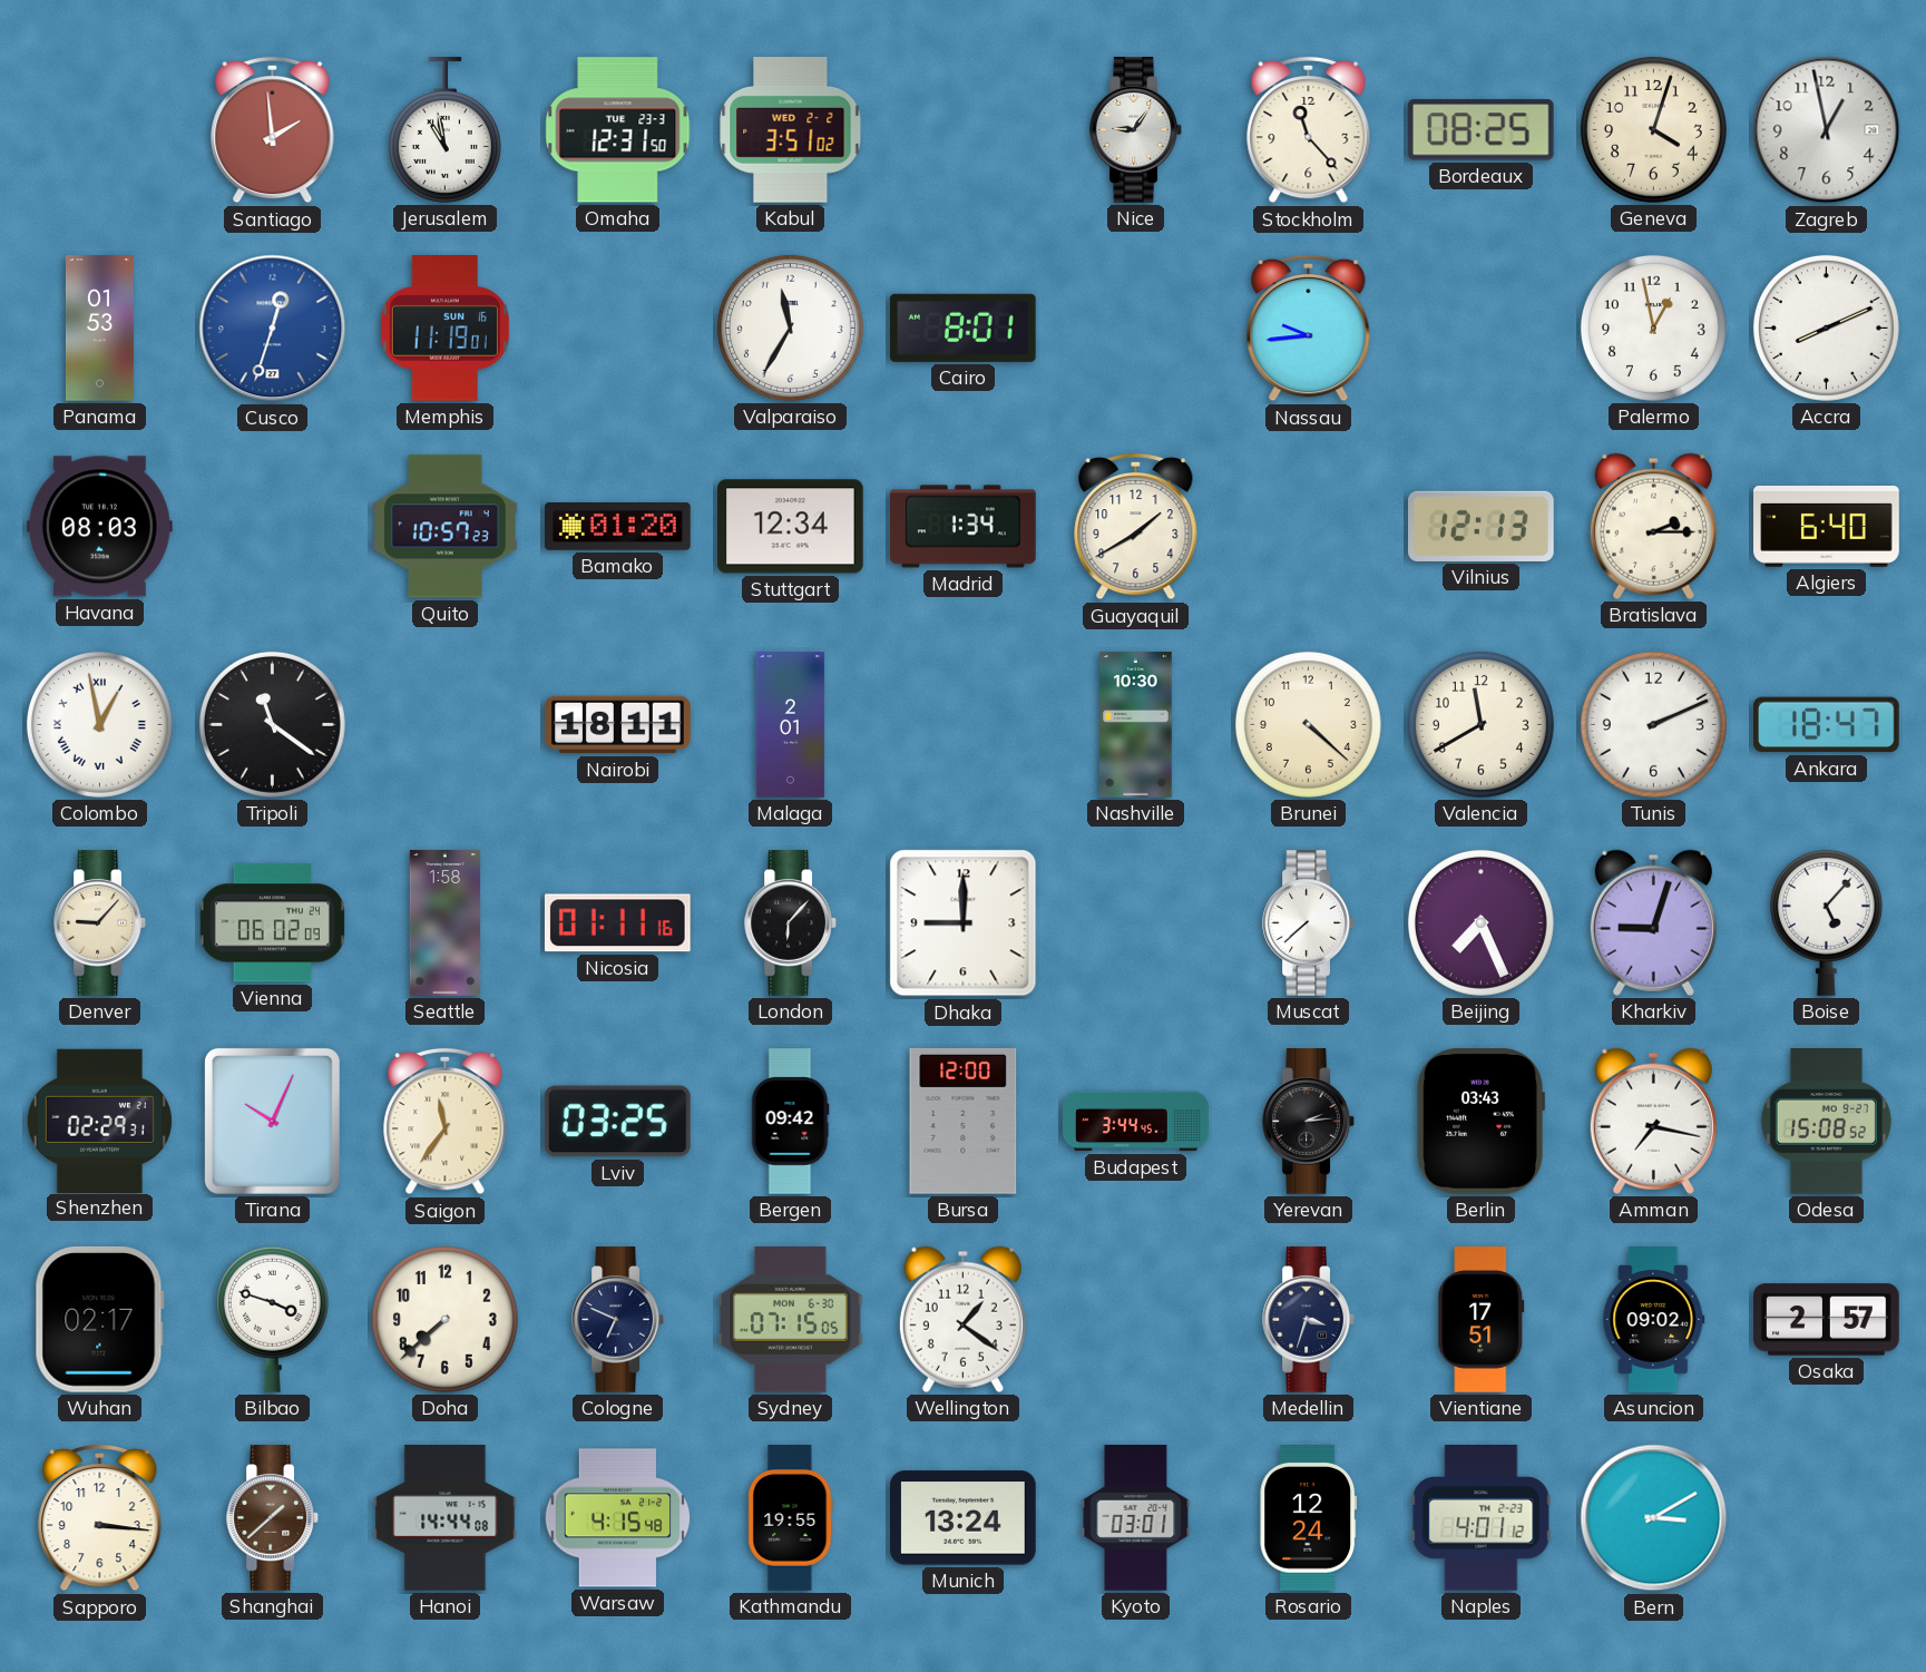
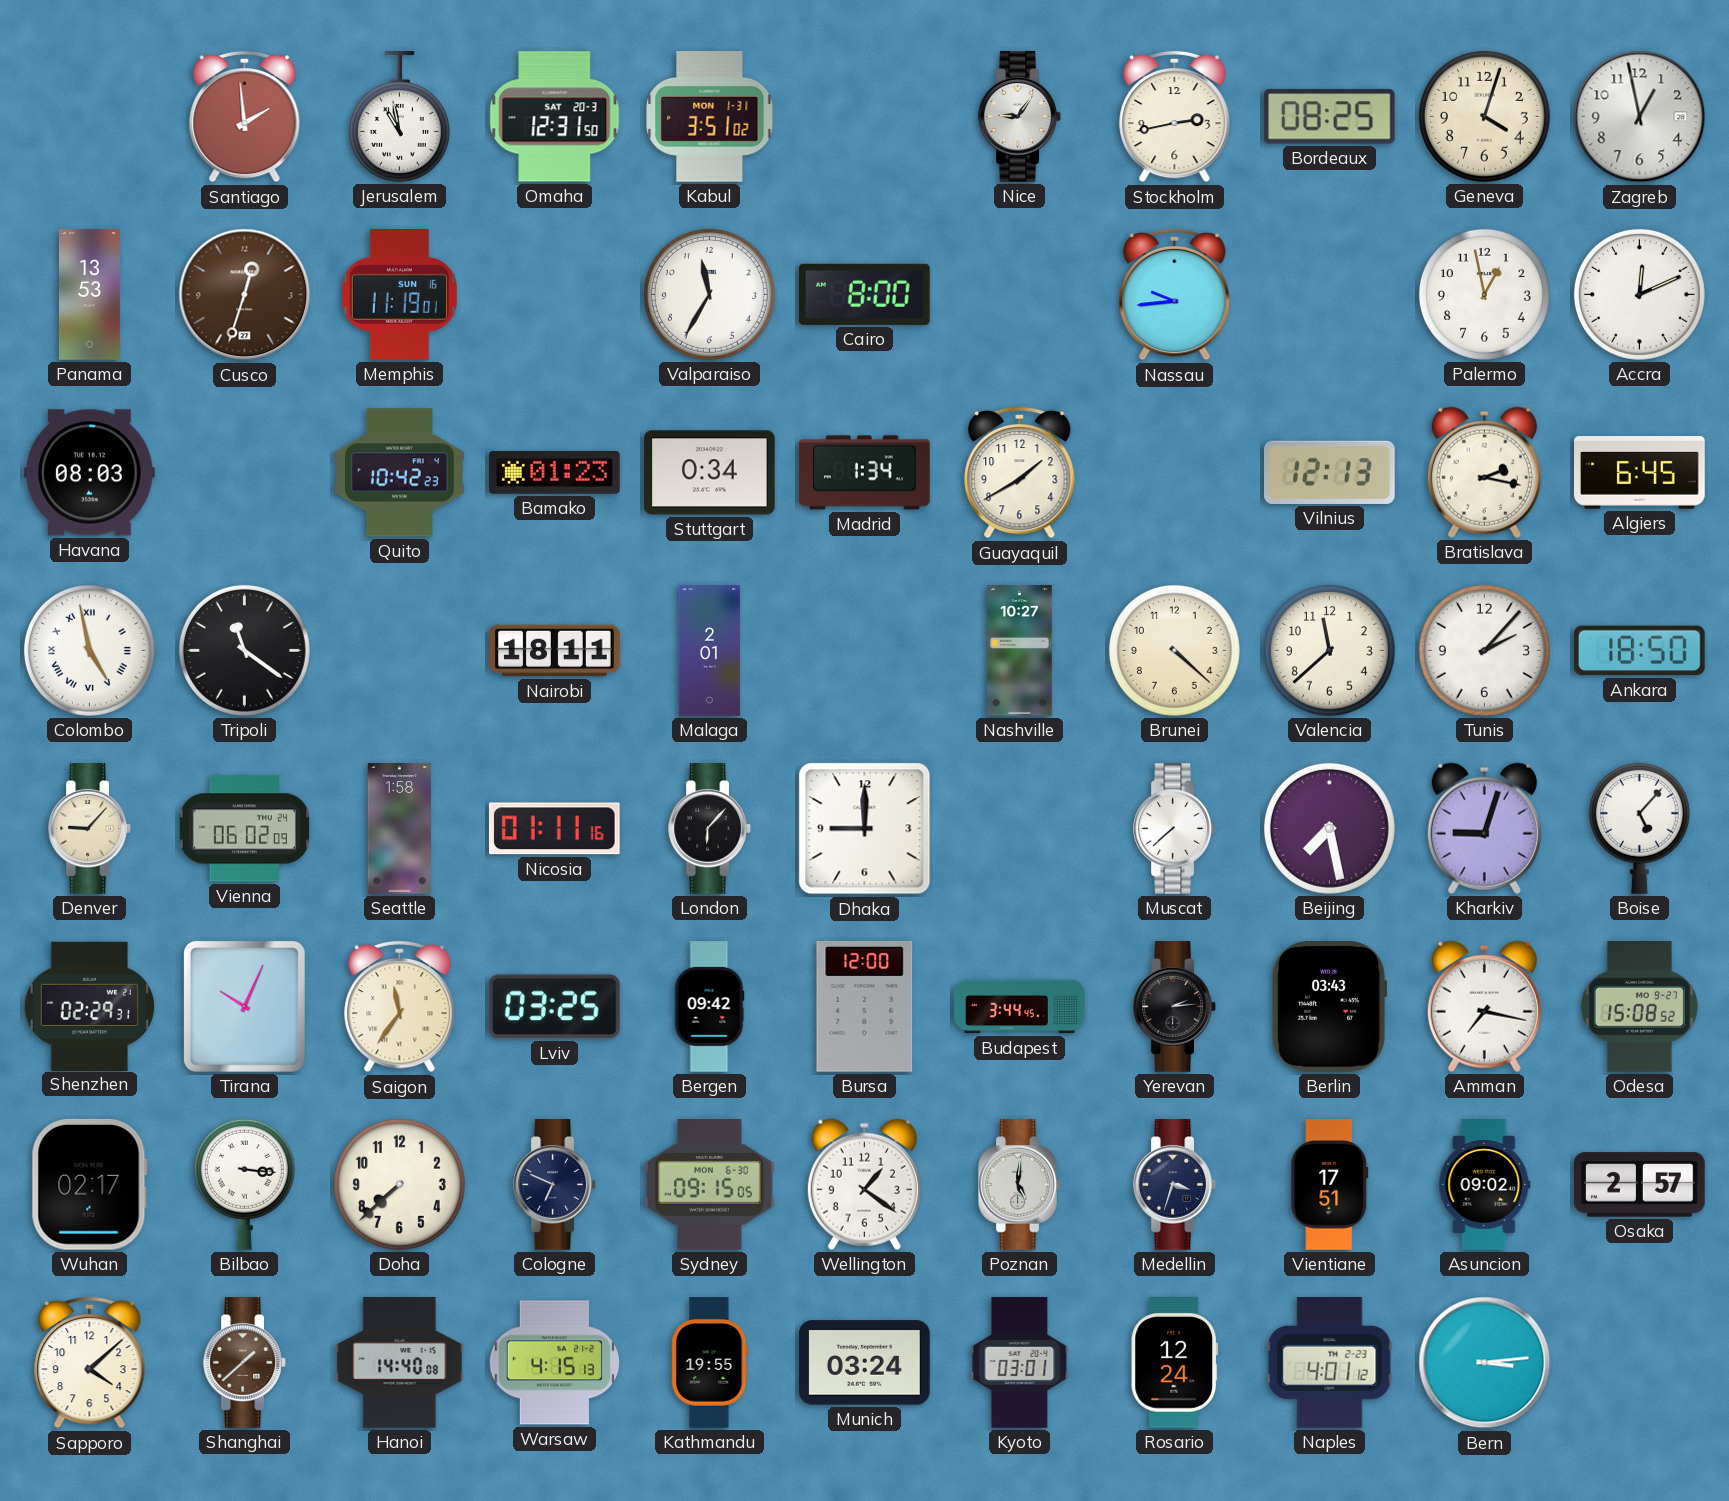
Omaha date: TUE 23-3 -> SAT 20-3
Kabul date: WED 2-2 -> MON 1-31
Stockholm: 11:23 -> 2:43
Panama: 01:53 -> 13:53
Cusco dial: blue -> brown
Cairo: 8:01 -> 8:00
Accra: 8:11 -> 12:11
Quito: 10:57 -> 10:42
Bamako: 01:20 -> 01:23
Stuttgart: 12:34 -> 0:34
Bratislava: 2:15 -> 2:17
Algiers: 6:40 -> 6:45
Colombo: 12:58 -> 4:58
Nashville: 10:30 -> 10:27
Valencia: 11:40 -> 11:38
Tunis: 2:11 -> 2:07
Ankara: 18:47 -> 18:50
Beijing: 7:26 -> 7:28
Bilbao: 3:48 -> 3:16
Sydney: 07:15 -> 09:15
Poznan: none -> 5:01
Sapporo: 3:16 -> 4:08
Hanoi: 14:44 -> 14:40
Warsaw: 4:15:48 -> 4:15:13
Munich: 13:24 -> 03:24
Bern: 3:10 -> 3:14
